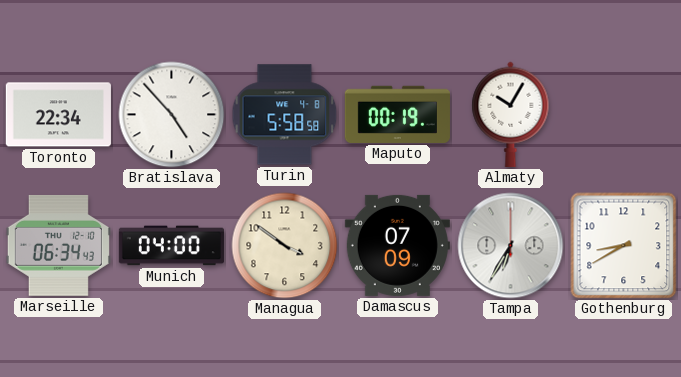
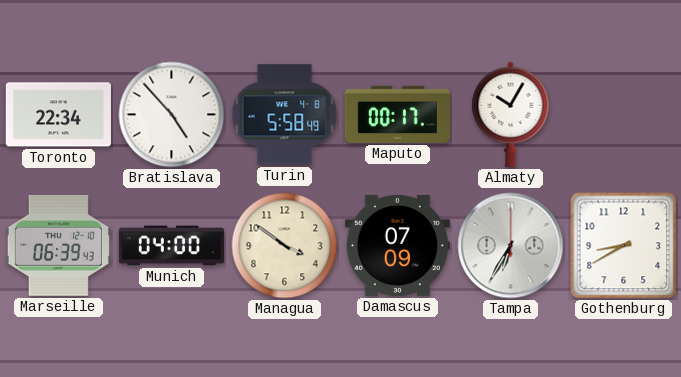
Turin: 5:58:58 -> 5:58:49
Maputo: 00:19 -> 00:17
Marseille: 06:34 -> 06:39
